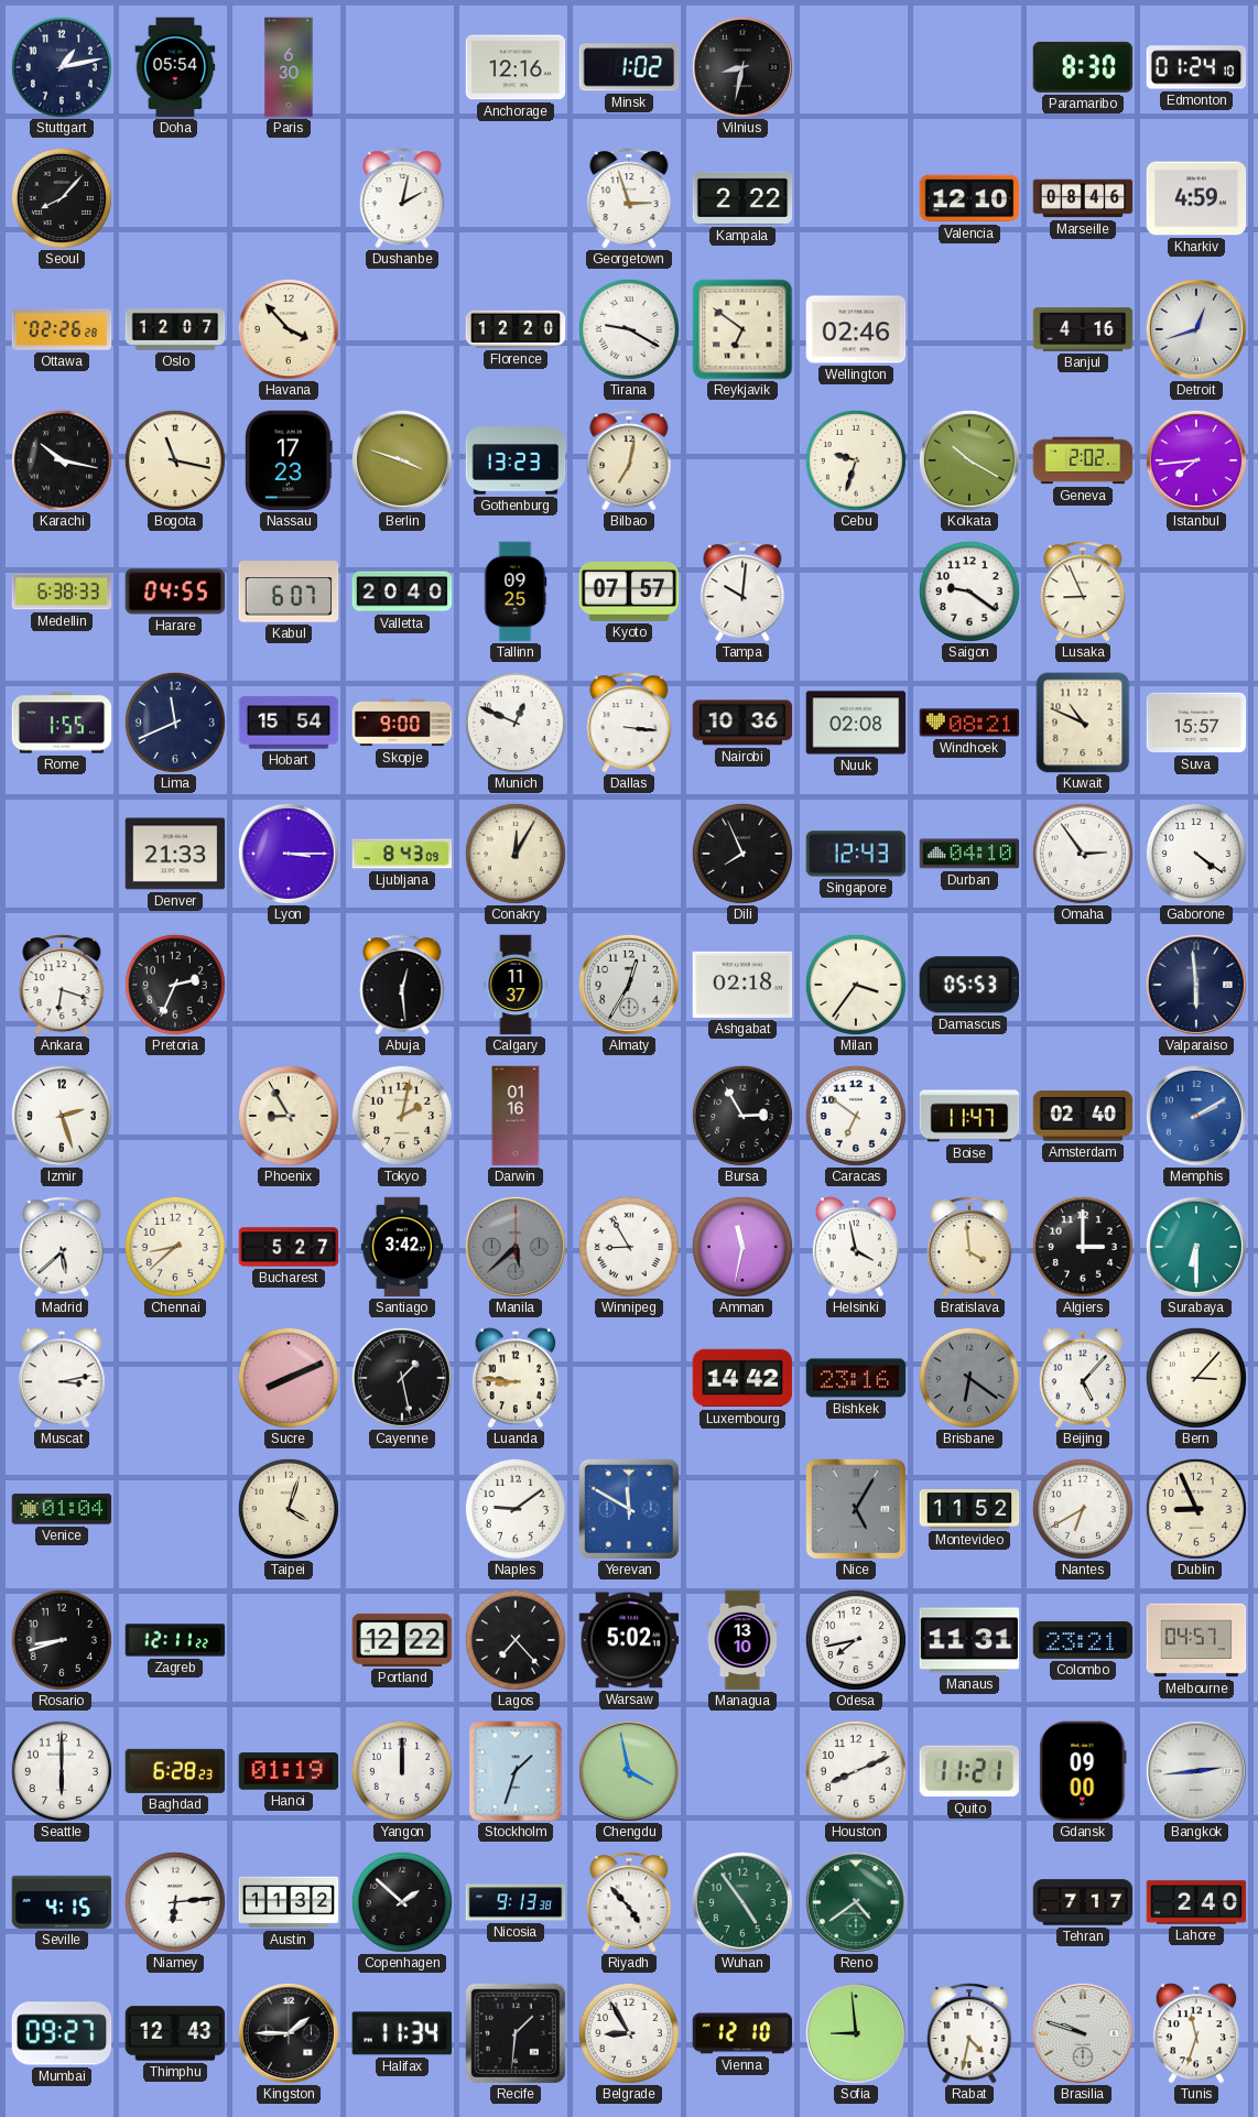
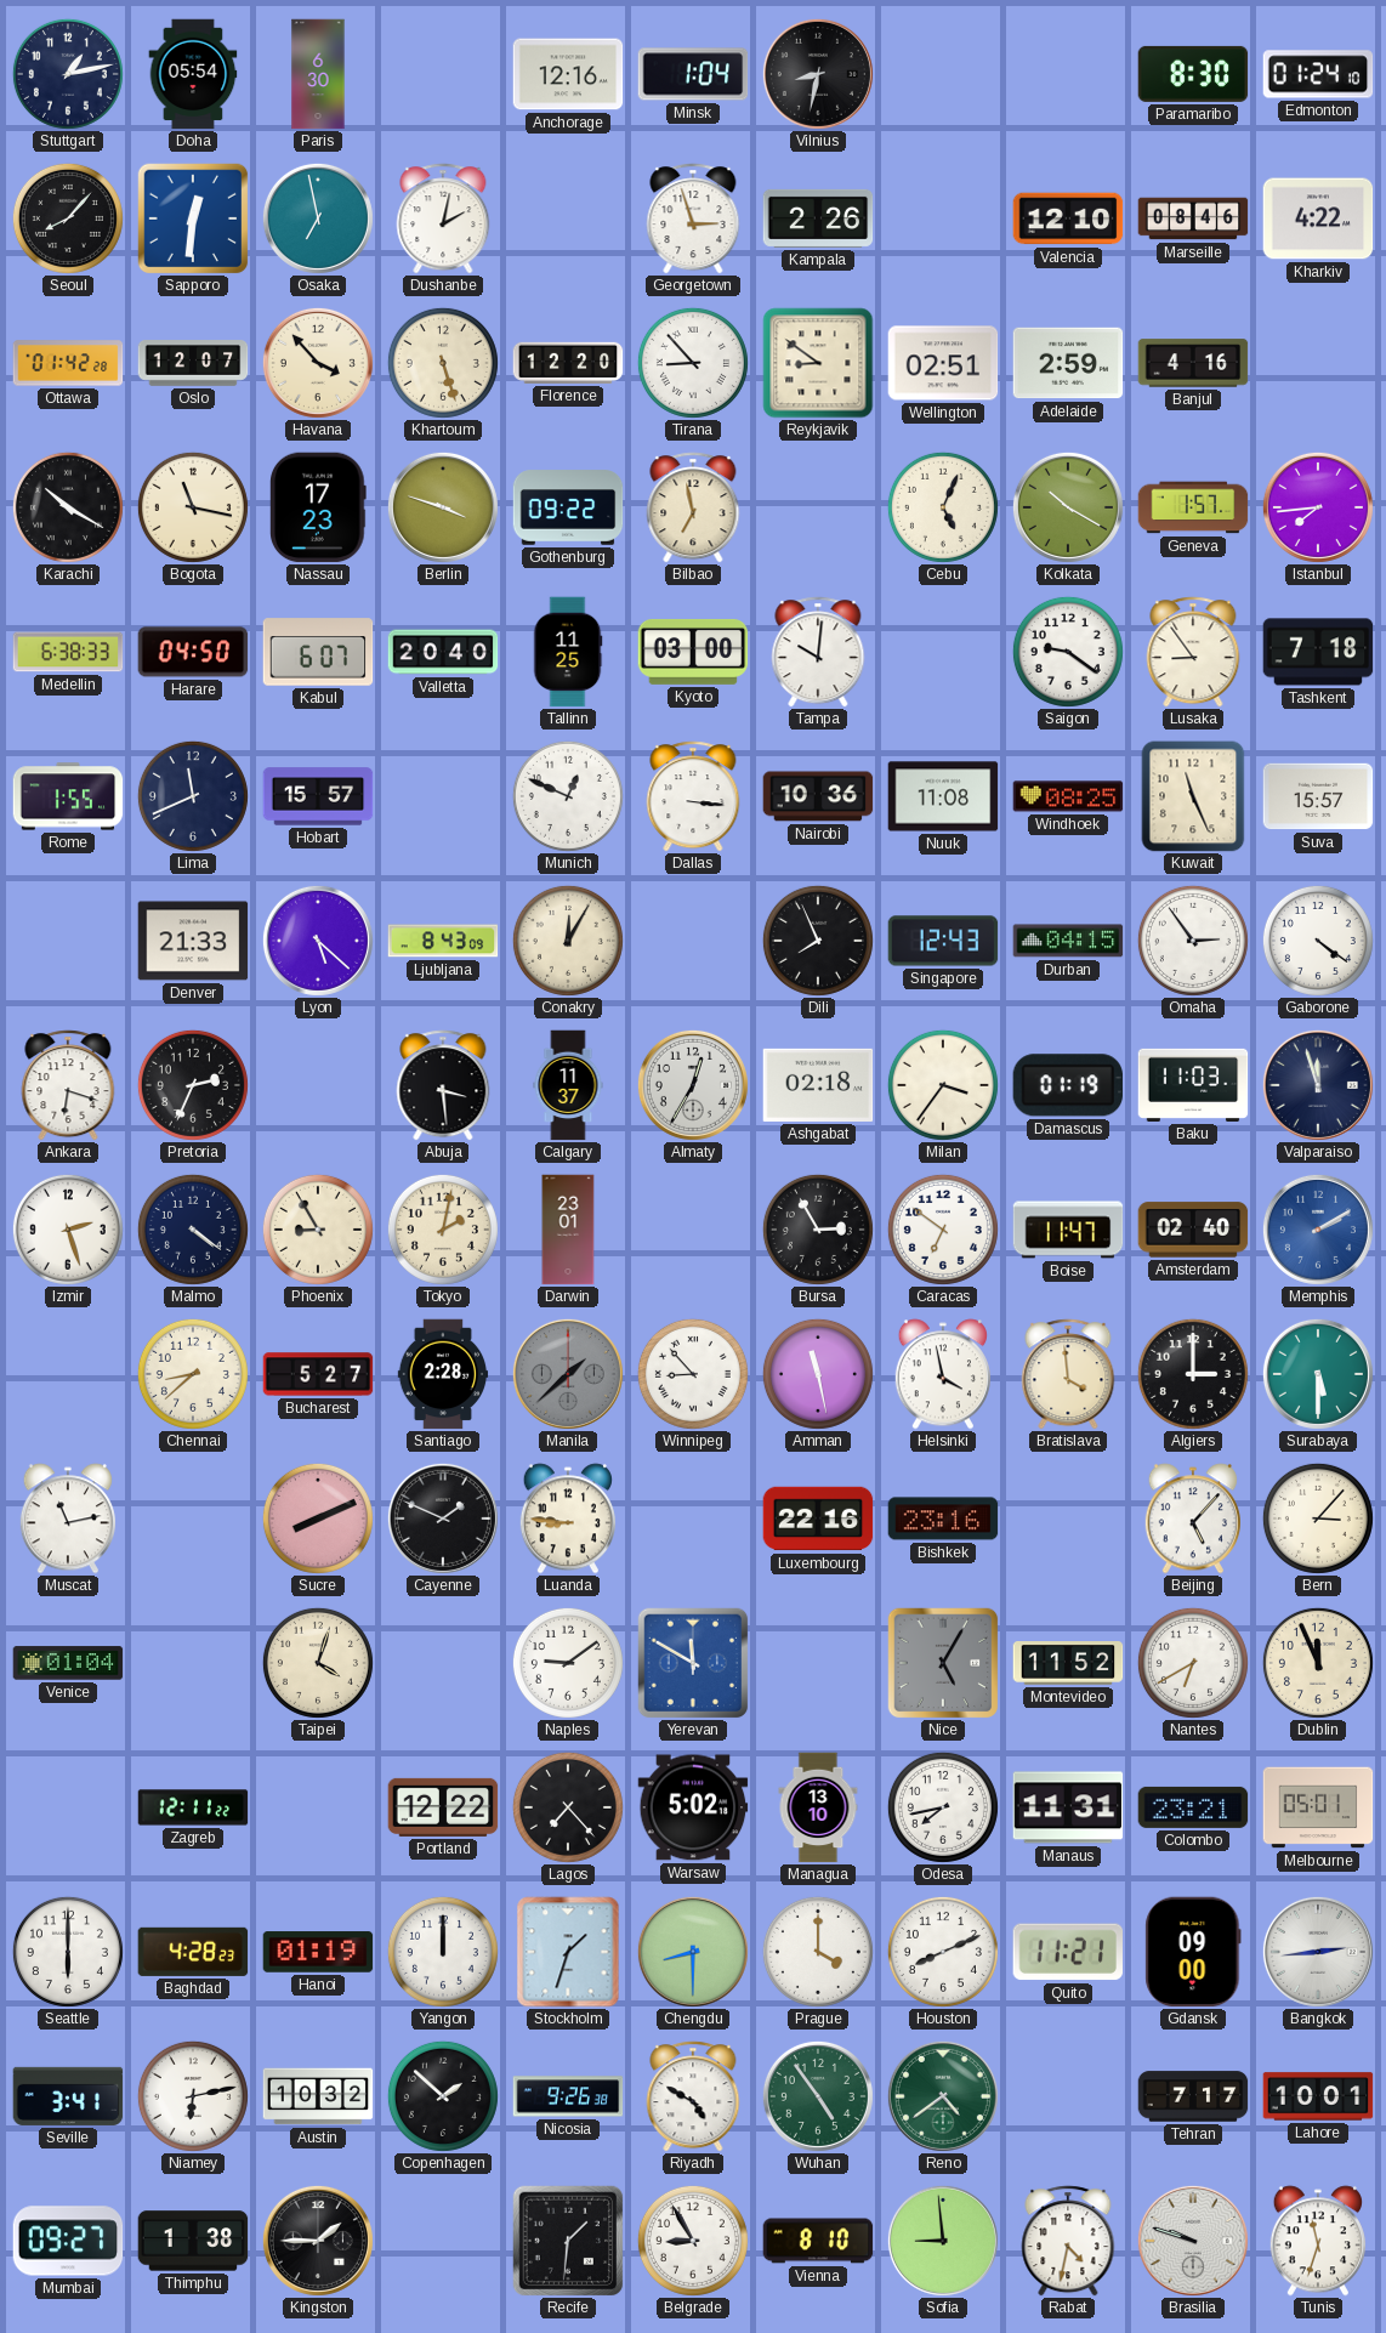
Minsk: 1:02 -> 1:04
Sapporo: none -> 12:31
Osaka: none -> 6:58
Kampala: 2:22 -> 2:26
Kharkiv: 4:59 -> 4:22
Ottawa: 02:26 -> 01:42
Khartoum: none -> 5:27
Tirana: 9:20 -> 8:53
Reykjavik: 6:51 -> 8:51
Wellington: 02:46 -> 02:51
Adelaide: none -> 2:59
Detroit: 12:42 -> none
Karachi: 10:17 -> 10:20
Gothenburg: 13:23 -> 09:22
Bilbao: 7:02 -> 6:58
Cebu: 9:33 -> 5:04
Geneva: 2:02 -> 1:57
Harare: 04:55 -> 04:50
Tallinn: 09:25 -> 11:25
Kyoto: 07:57 -> 03:00
Lusaka: 8:56 -> 8:54
Tashkent: none -> 7:18
Hobart: 15:54 -> 15:57
Skopje: 9:00 -> none
Nuuk: 02:08 -> 11:08
Windhoek: 08:21 -> 08:25
Kuwait: 10:49 -> 11:26
Lyon: 3:15 -> 5:22
Durban: 04:10 -> 04:15
Abuja: 12:29 -> 3:29
Damascus: 05:53 -> 01:19
Baku: none -> 11:03
Valparaiso: 5:59 -> 11:57
Malmo: none -> 4:21
Darwin: 01:16 -> 23:01
Madrid: 5:38 -> none
Santiago: 3:42 -> 2:28
Manila: 5:38 -> 1:38
Winnipeg: 8:55 -> 8:53
Amman: 11:32 -> 11:28
Surabaya: 6:30 -> 5:30
Muscat: 3:13 -> 11:13
Cayenne: 1:28 -> 1:49
Luxembourg: 14:42 -> 22:16
Brisbane: 6:21 -> none
Dublin: 8:56 -> 11:56
Rosario: 8:42 -> none
Melbourne: 04:57 -> 05:01
Baghdad: 6:28 -> 4:28
Chengdu: 3:58 -> 8:30
Prague: none -> 4:00
Seville: 4:15 -> 3:41
Niamey: 6:14 -> 6:13
Austin: 11:32 -> 10:32
Nicosia: 9:13 -> 9:26
Riyadh: 4:53 -> 4:50
Lahore: 2:40 -> 10:01
Thimphu: 12:43 -> 1:38
Halifax: 11:34 -> none
Vienna: 12:10 -> 8:10
